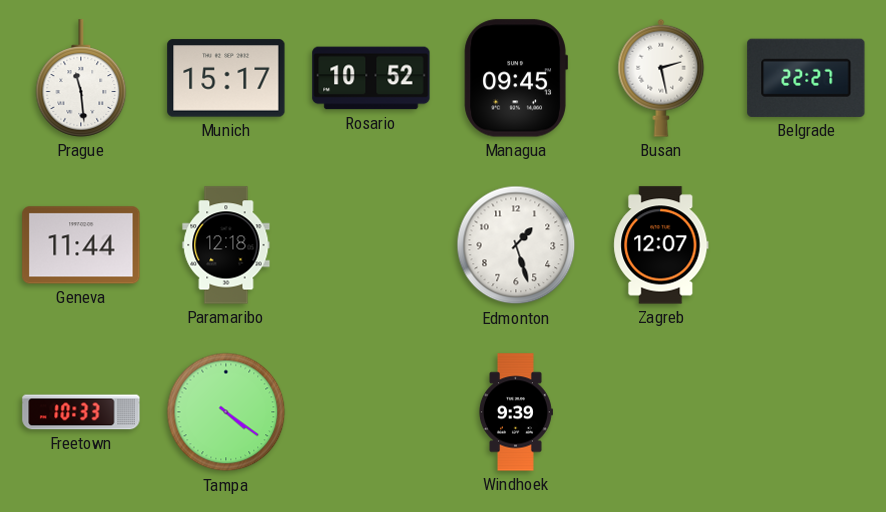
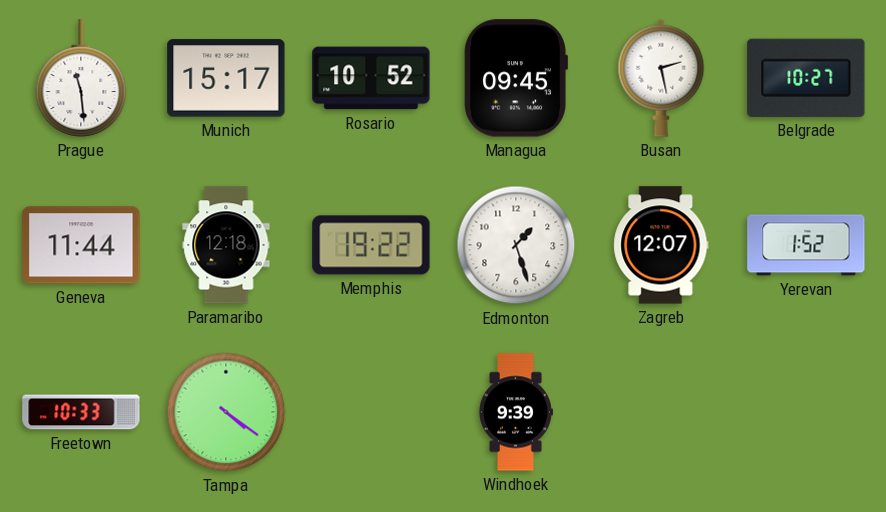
Belgrade: 22:27 -> 10:27
Memphis: none -> 19:22
Yerevan: none -> 1:52
